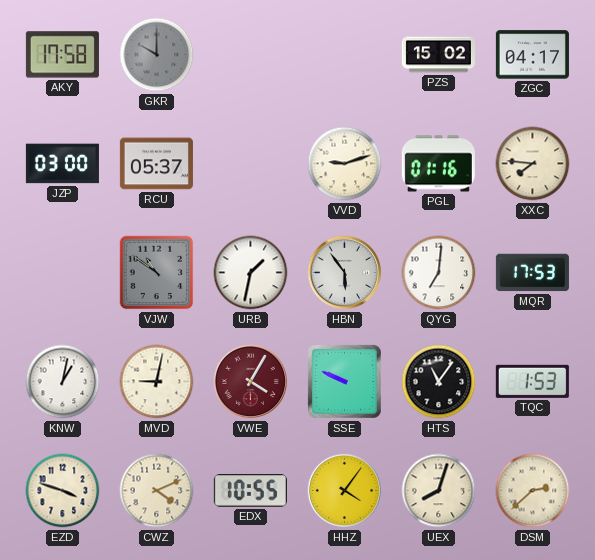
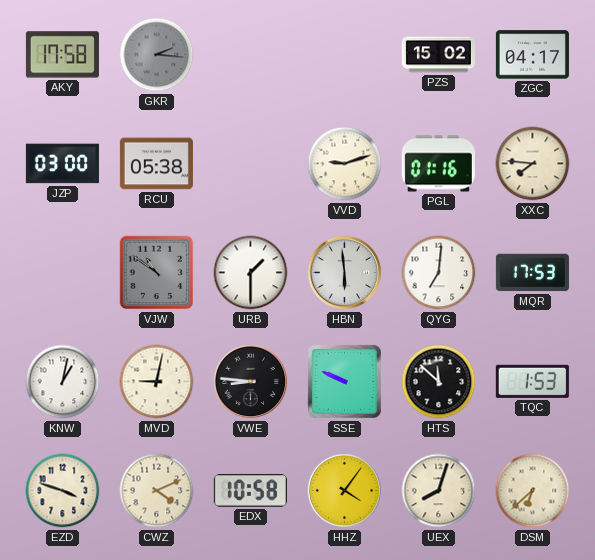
GKR: 10:00 -> 2:16
RCU: 05:37 -> 05:38
URB: 1:32 -> 1:30
HBN: 5:54 -> 5:59
VWE: 4:05 -> 8:46
VWE dial: burgundy -> black
HTS: 11:06 -> 11:52
EDX: 10:55 -> 10:58
DSM: 2:38 -> 6:38
